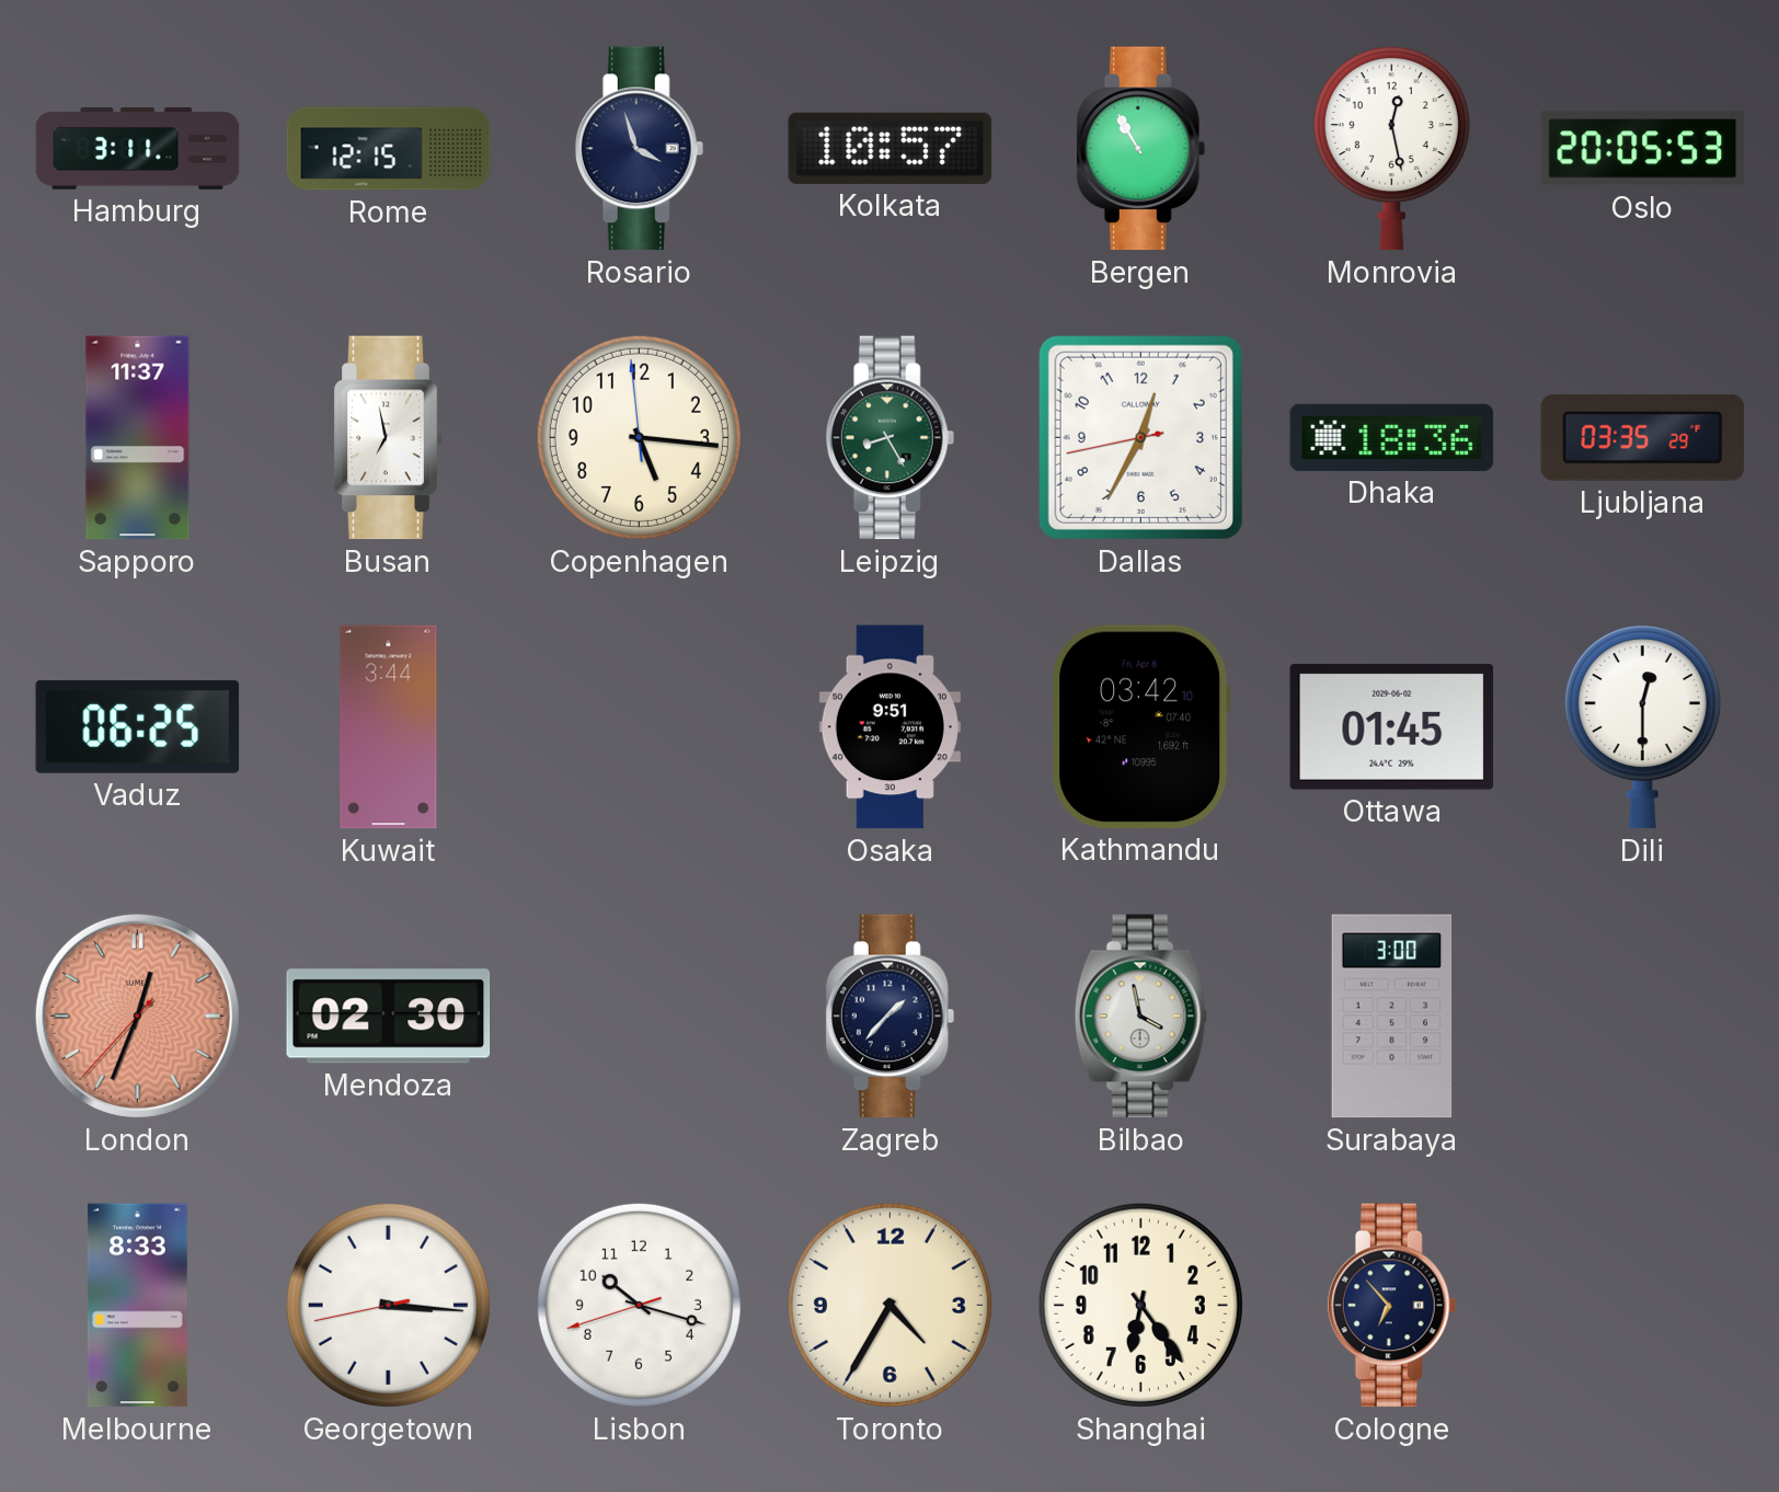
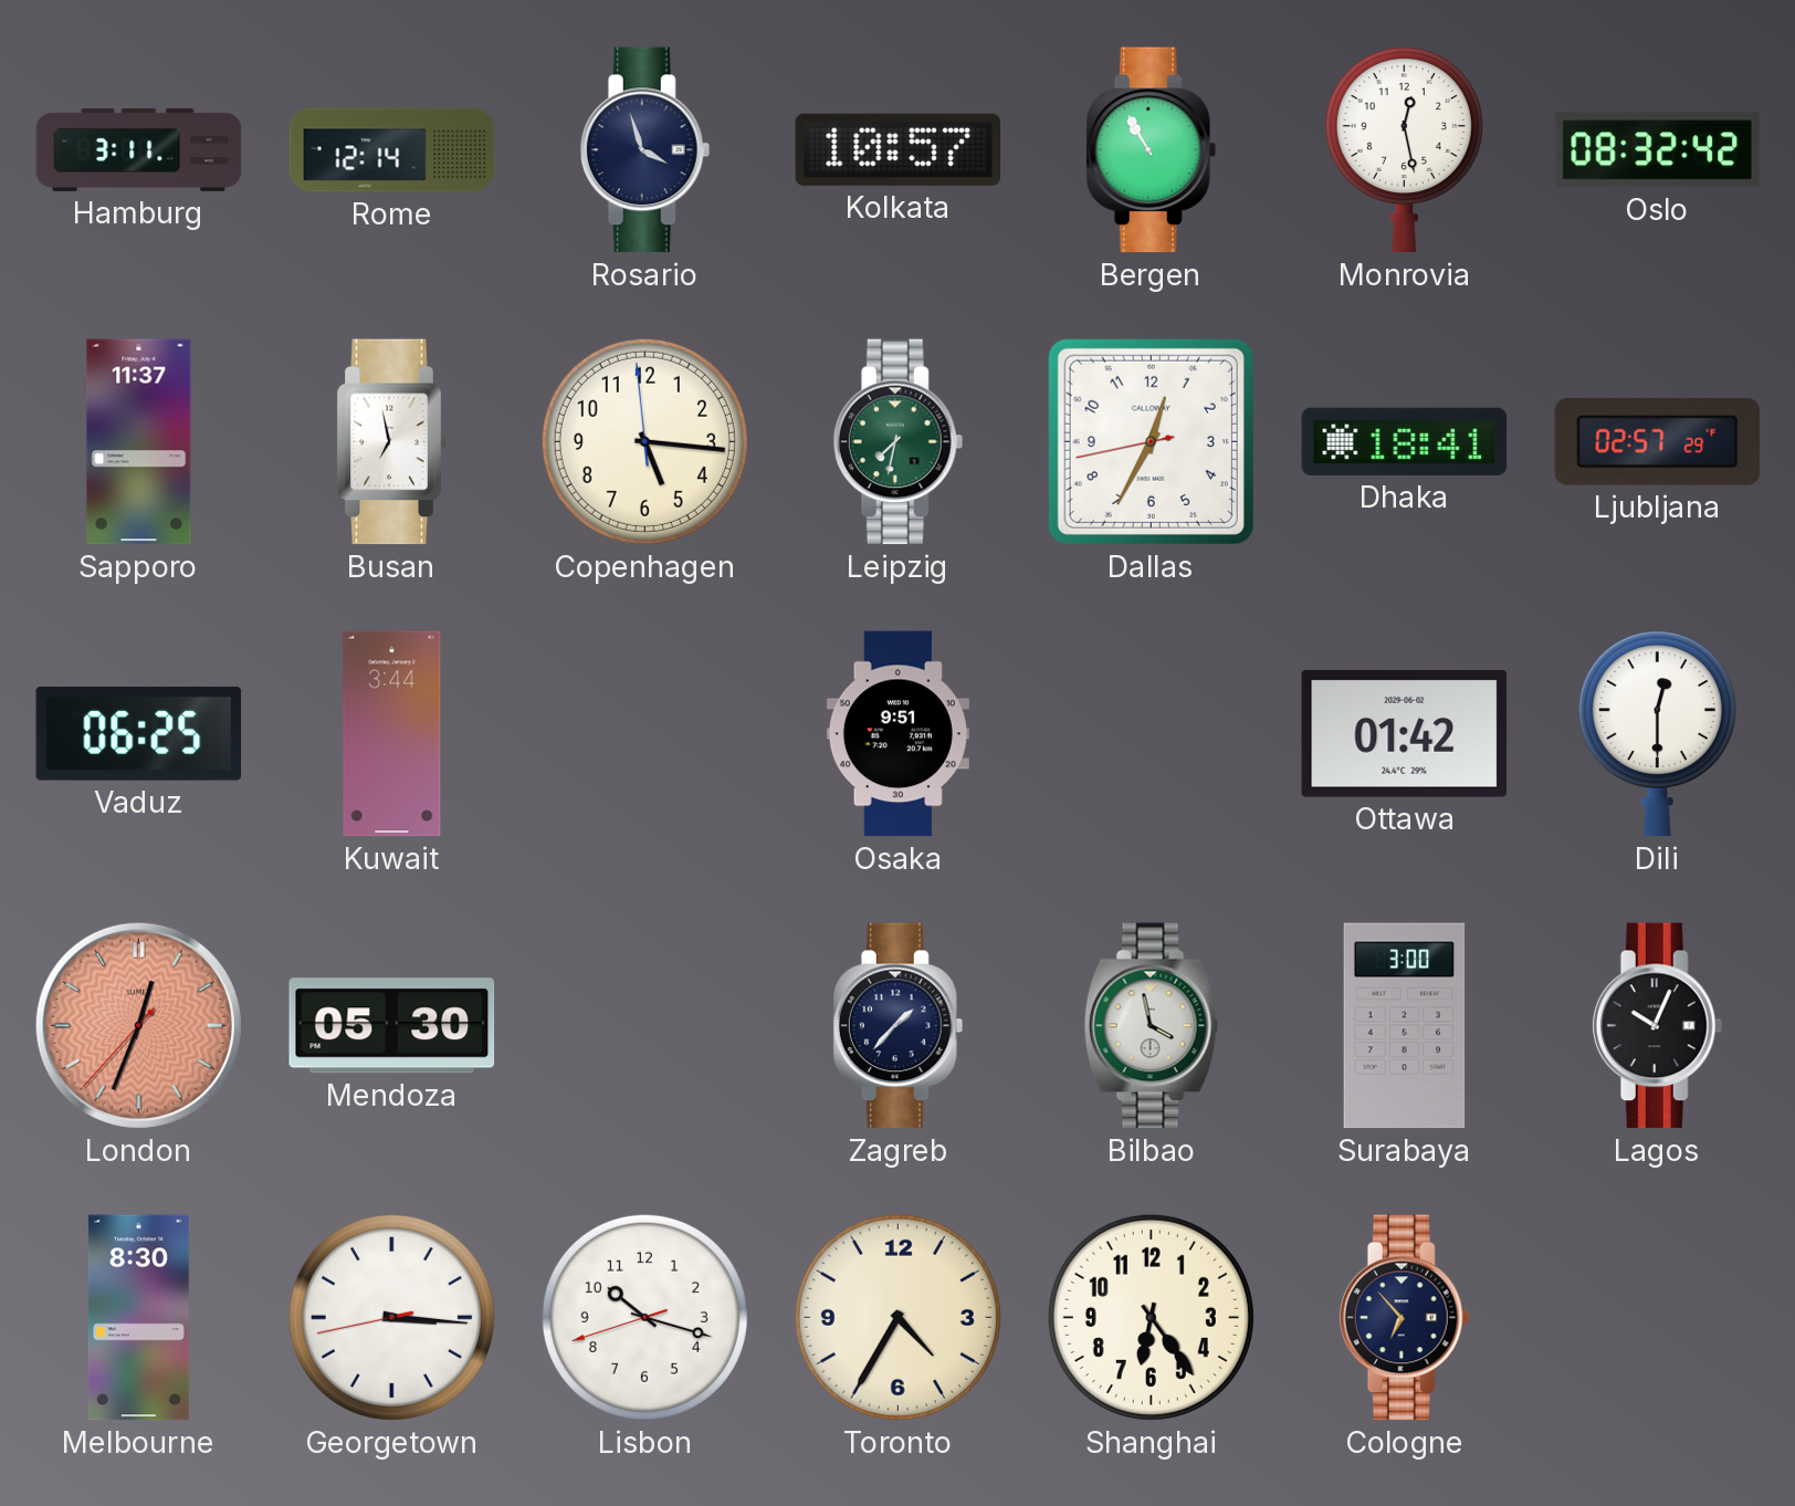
Rome: 12:15 -> 12:14
Oslo: 20:05 -> 08:32
Leipzig: 8:25 -> 7:32
Dhaka: 18:36 -> 18:41
Ljubljana: 03:35 -> 02:57
Kathmandu: 03:42 -> none
Ottawa: 01:45 -> 01:42
Mendoza: 02:30 -> 05:30
Lagos: none -> 10:04
Melbourne: 8:33 -> 8:30
